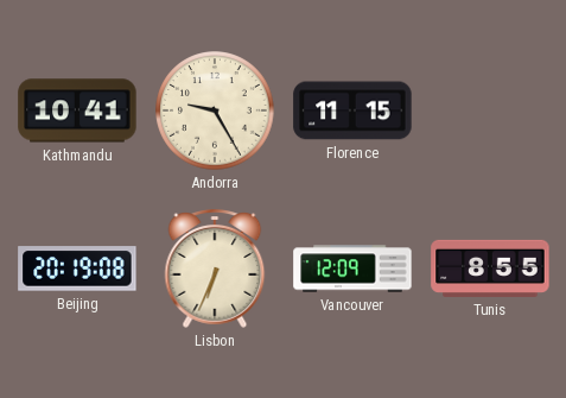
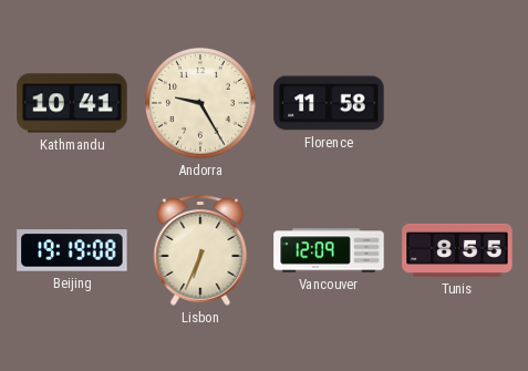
Florence: 11:15 -> 11:58
Beijing: 20:19 -> 19:19
